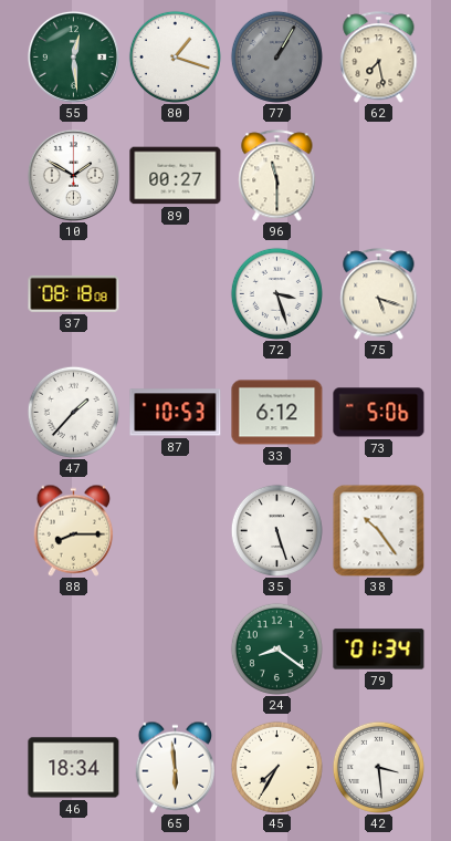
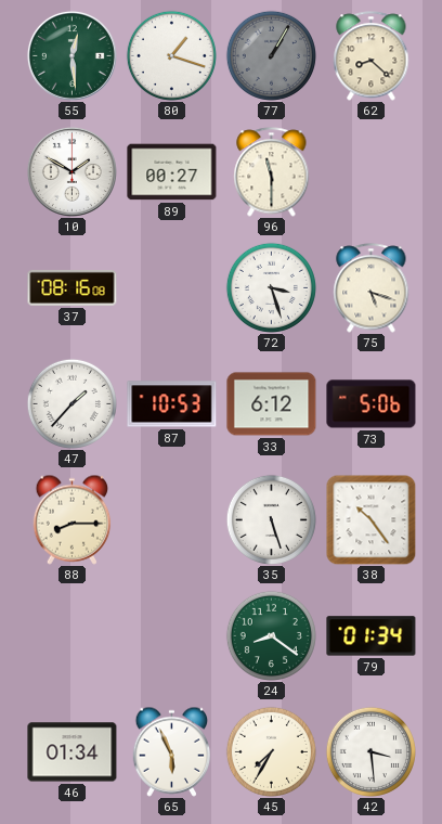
62: 7:28 -> 8:22
37: 08:18 -> 08:16
46: 18:34 -> 01:34
65: 5:59 -> 5:56
